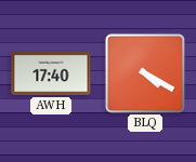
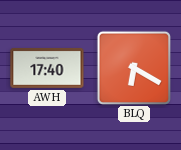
BLQ: 4:20 -> 6:20
